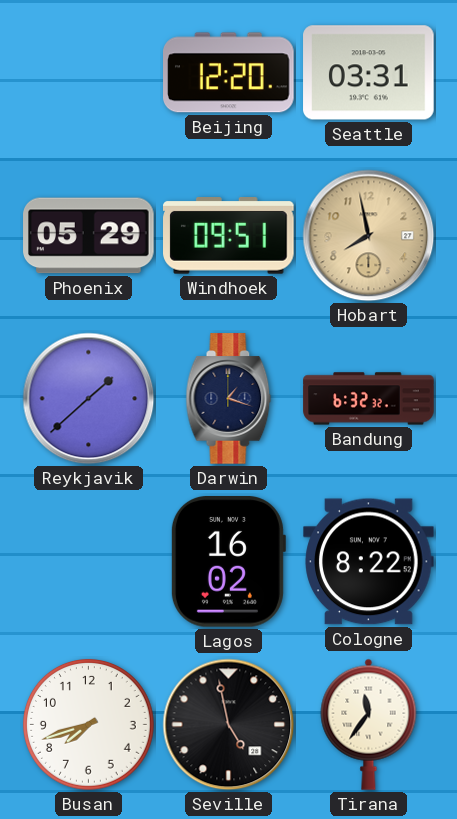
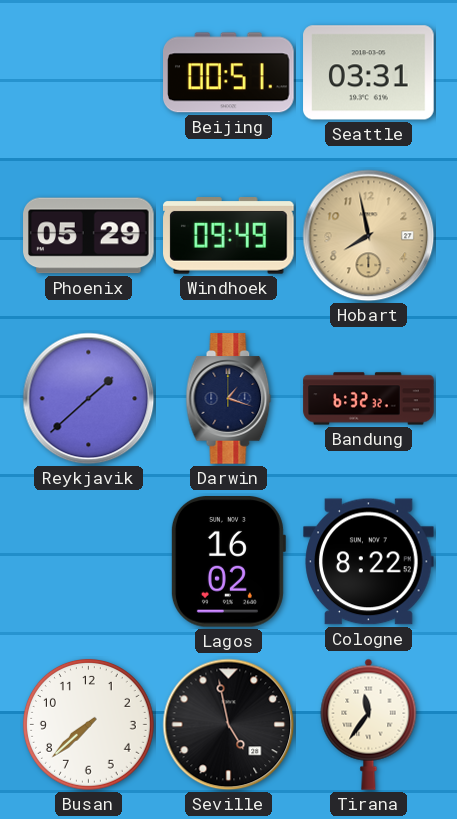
Beijing: 12:20 -> 00:51
Windhoek: 09:51 -> 09:49
Busan: 7:42 -> 7:38
